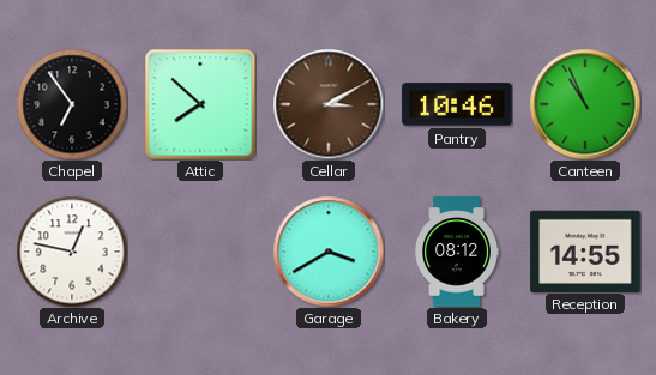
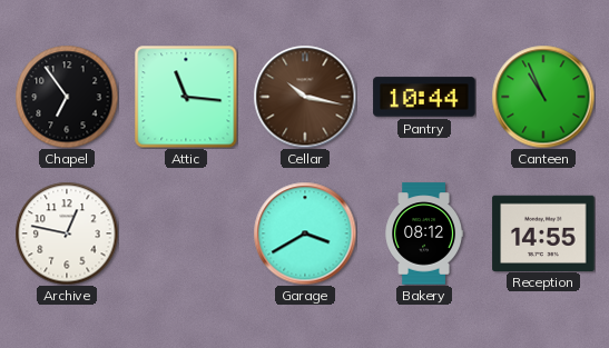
Attic: 7:52 -> 11:16
Cellar: 3:10 -> 10:17
Pantry: 10:46 -> 10:44
